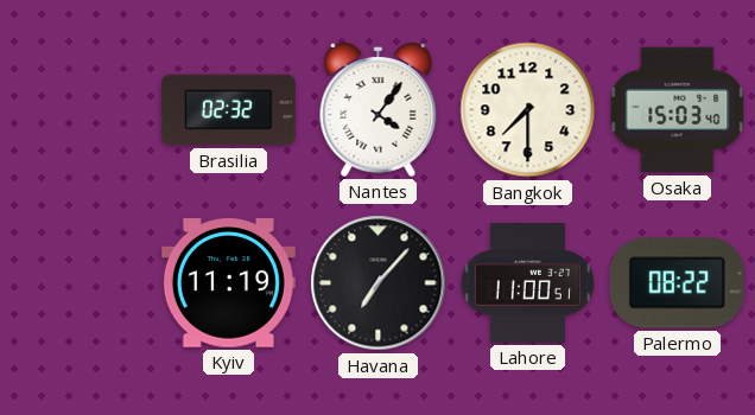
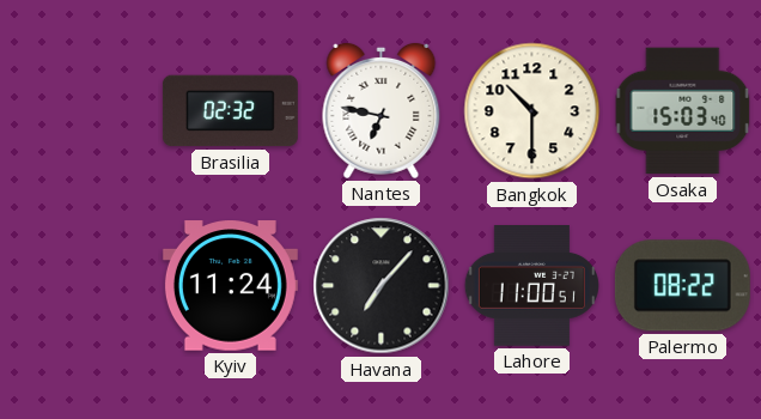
Nantes: 4:06 -> 6:47
Bangkok: 7:30 -> 10:30
Kyiv: 11:19 -> 11:24
